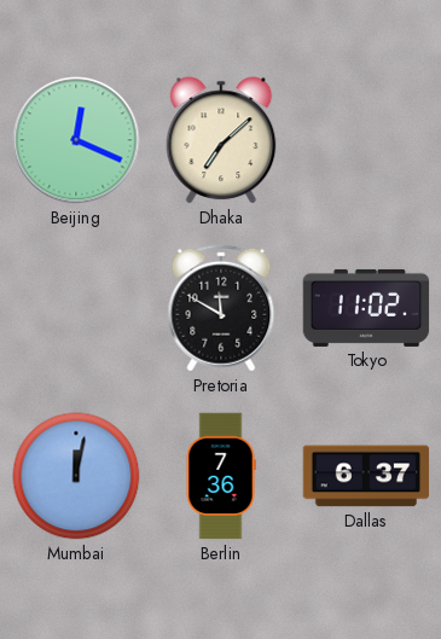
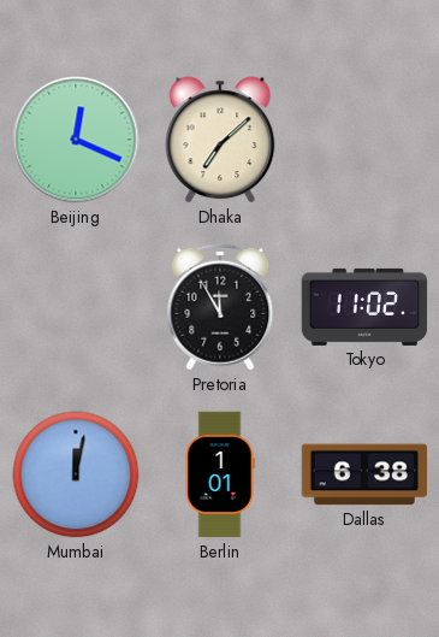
Pretoria: 11:50 -> 11:55
Berlin: 7:36 -> 1:01
Dallas: 6:37 -> 6:38
